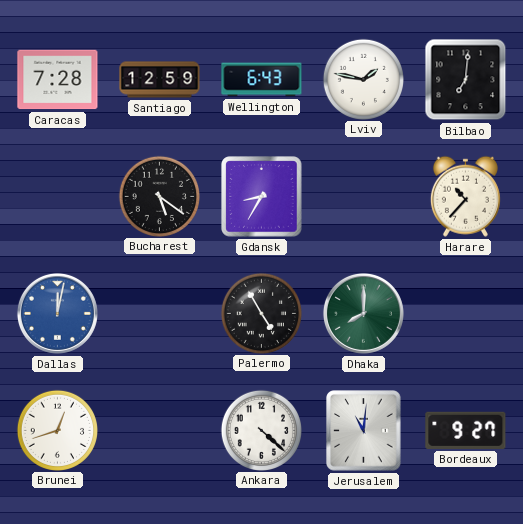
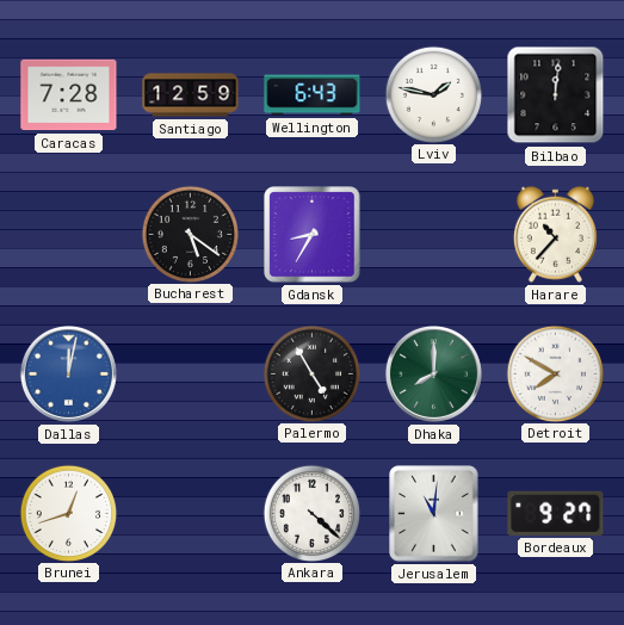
Bilbao: 7:01 -> 12:01
Detroit: none -> 7:50
